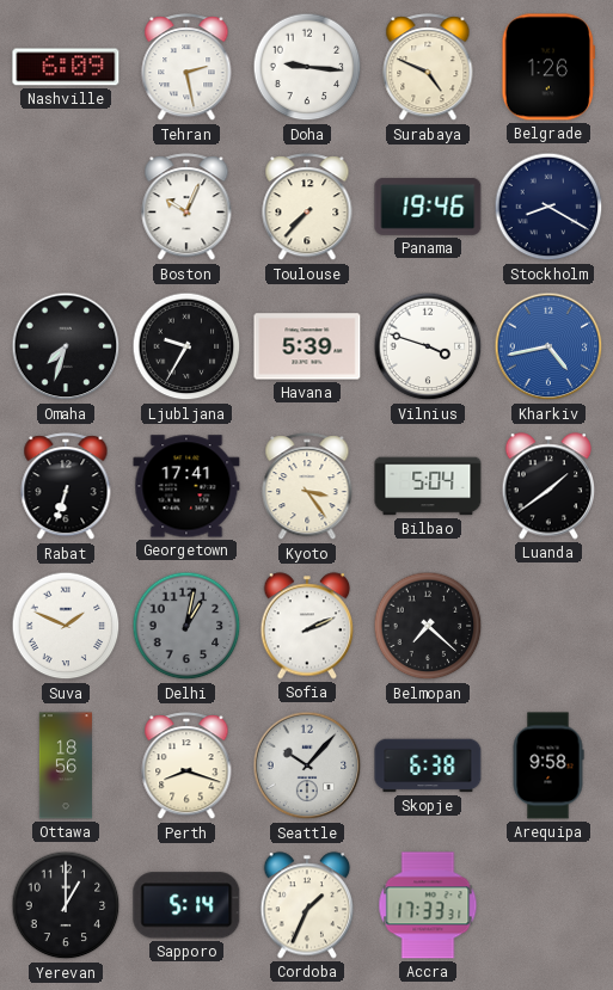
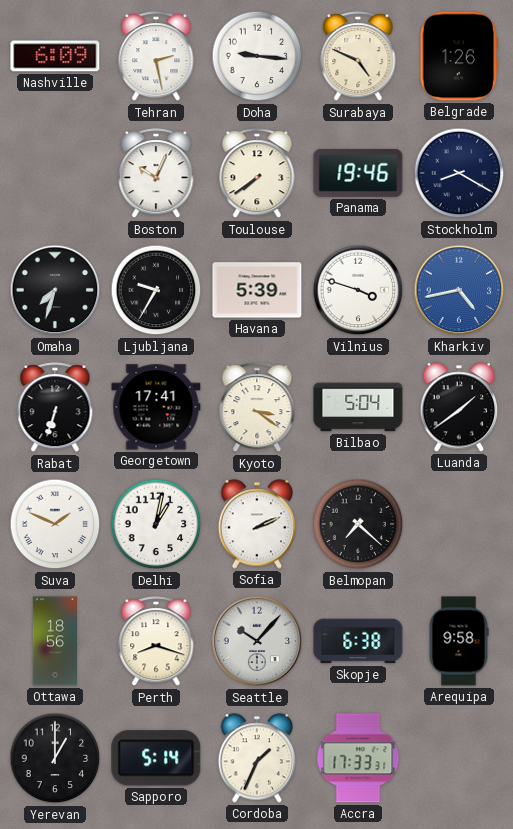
Toulouse: 7:37 -> 7:39
Kyoto: 3:24 -> 3:21
Delhi dial: grey -> white
